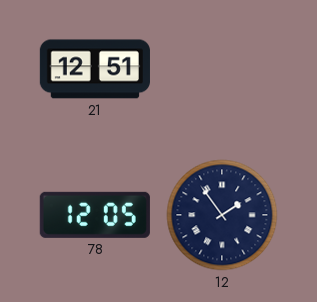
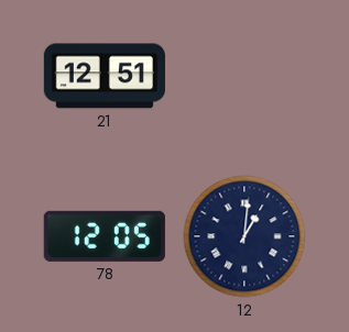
12: 1:54 -> 1:01
